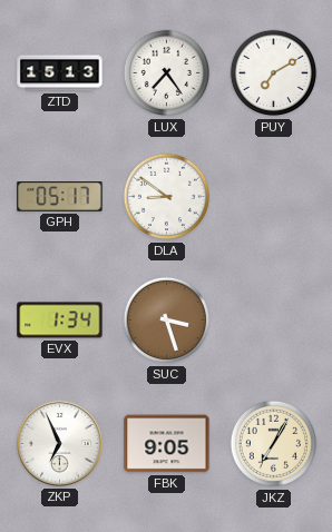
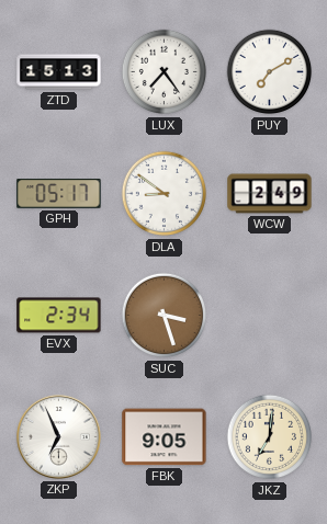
WCW: none -> 2:49
EVX: 1:34 -> 2:34
JKZ: 7:05 -> 7:01
